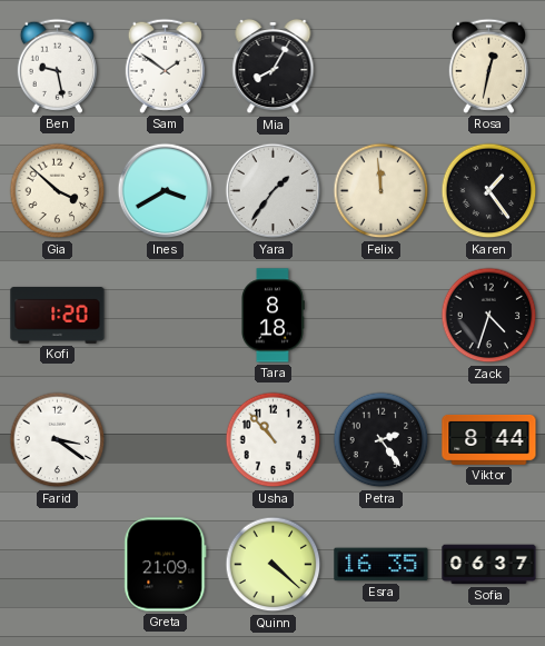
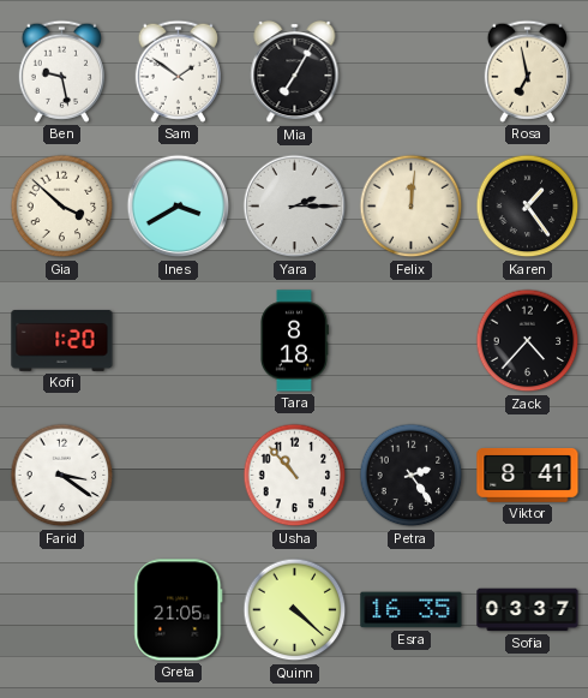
Mia: 8:05 -> 7:05
Rosa: 12:32 -> 6:58
Yara: 1:36 -> 2:15
Felix: 11:59 -> 12:01
Zack: 4:33 -> 4:37
Viktor: 8:44 -> 8:41
Greta: 21:09 -> 21:05
Sofia: 06:37 -> 03:37
